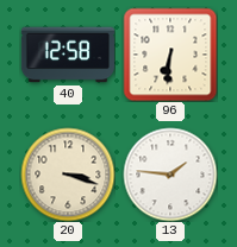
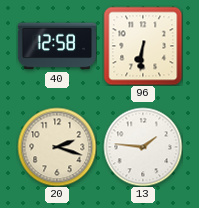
20: 3:18 -> 2:18
